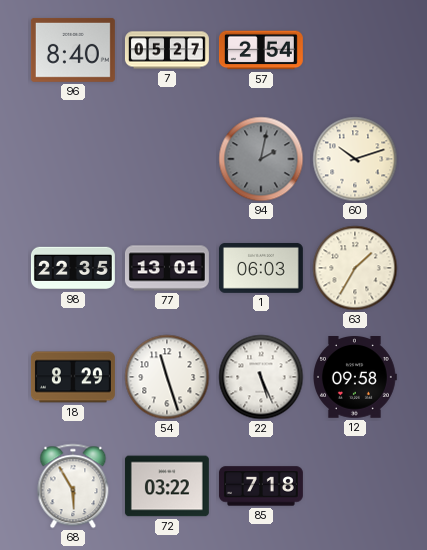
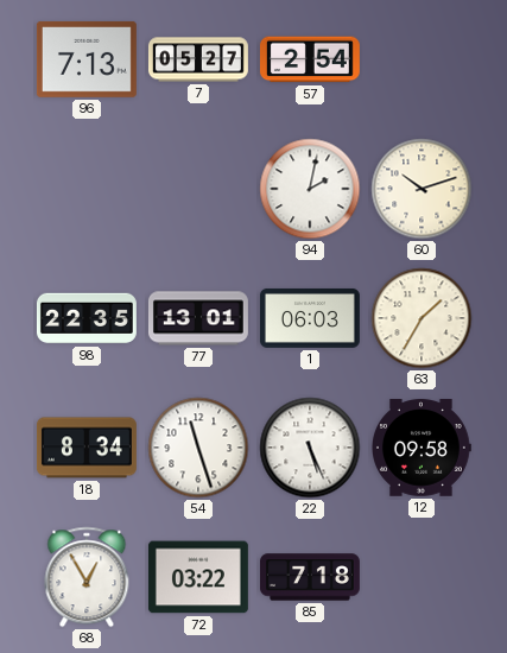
96: 8:40 -> 7:13
94 dial: grey -> white
18: 8:29 -> 8:34
68: 5:55 -> 12:55
